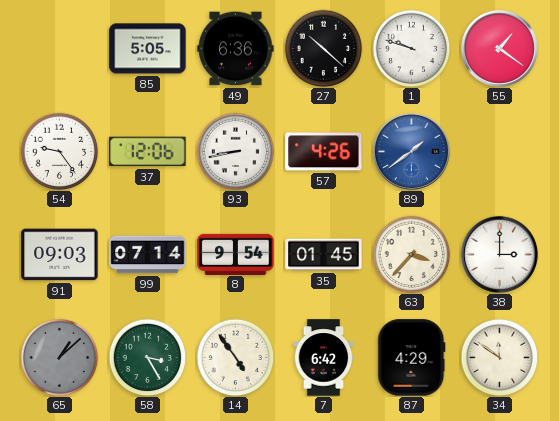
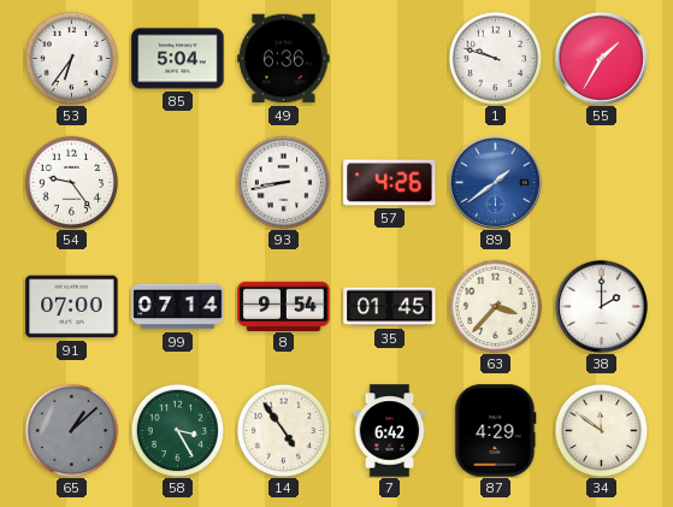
53: none -> 6:36
85: 5:05 -> 5:04
27: 10:22 -> none
55: 1:21 -> 1:35
37: 12:06 -> none
91: 09:03 -> 07:00
38: 3:00 -> 2:00
